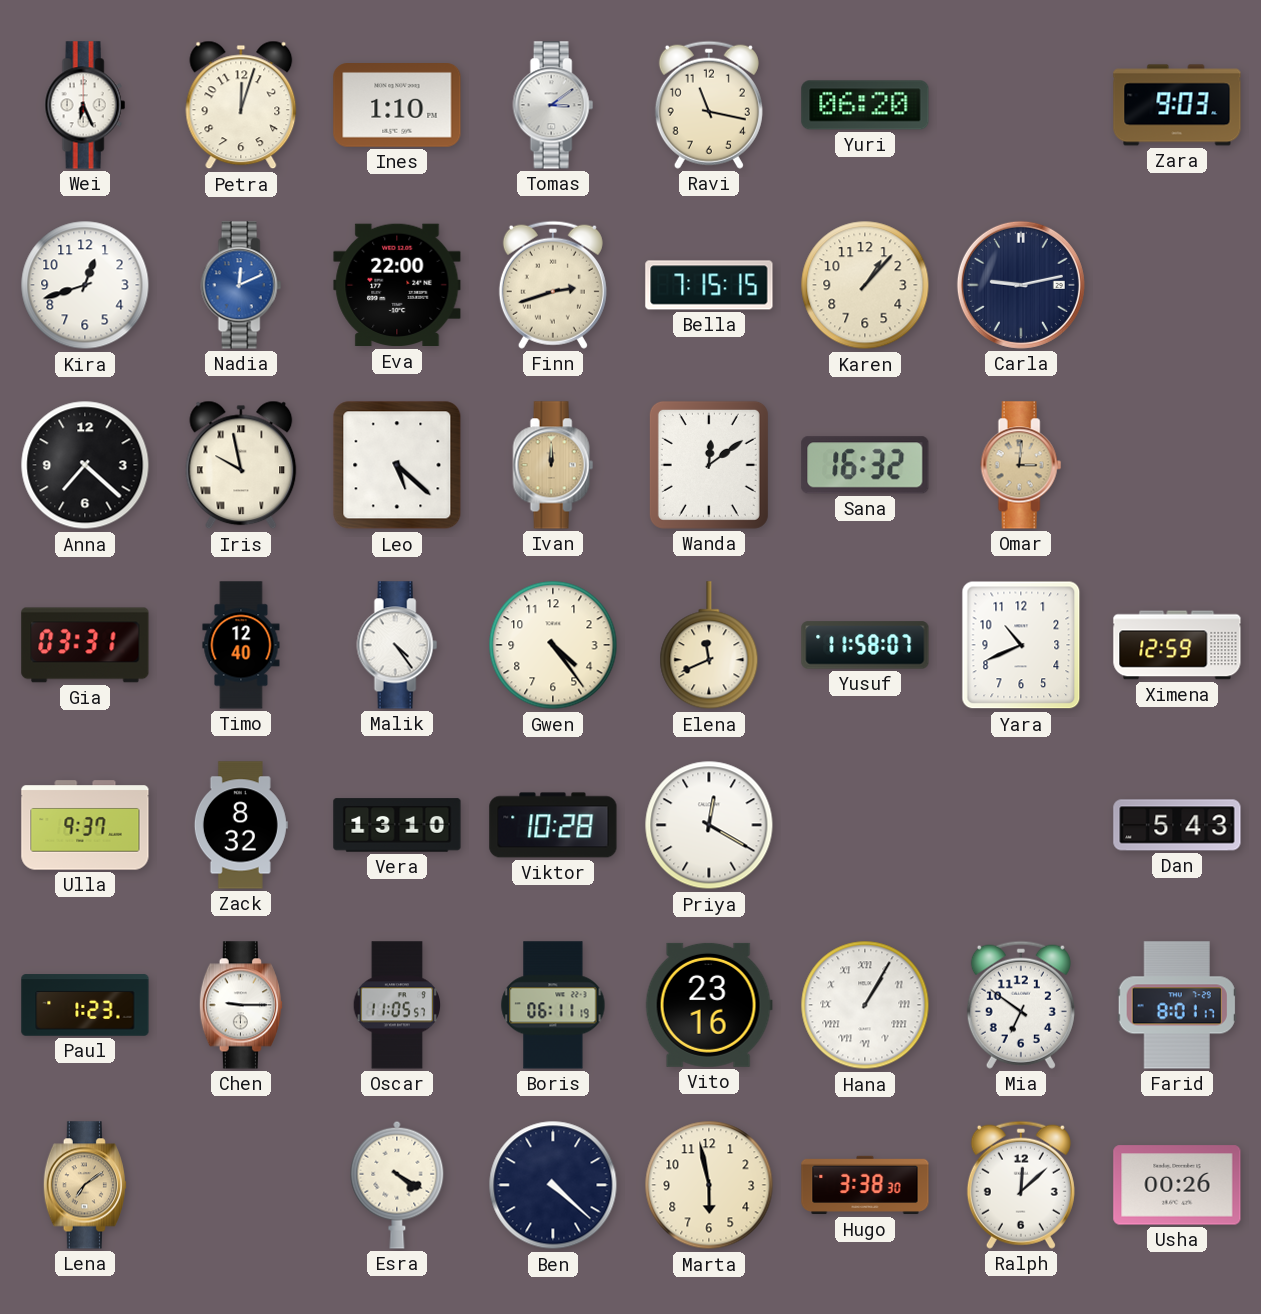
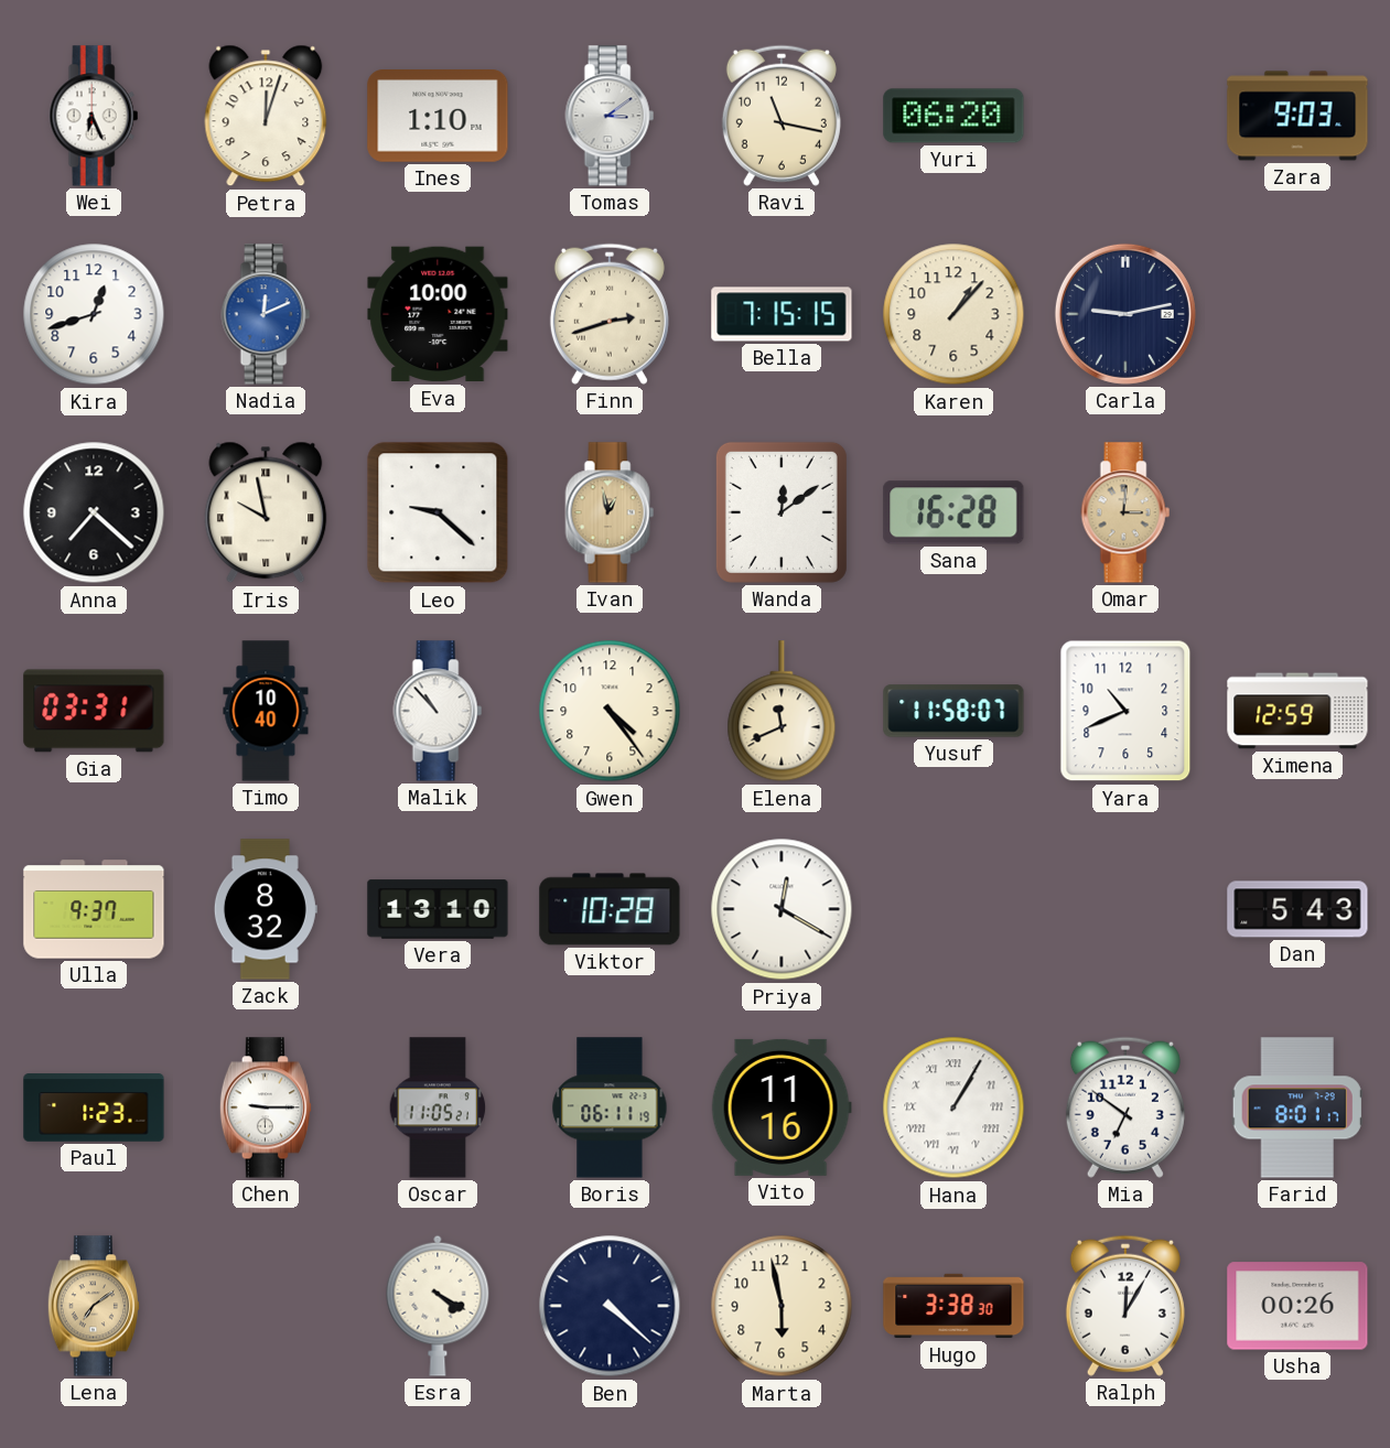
Eva: 22:00 -> 10:00
Leo: 5:22 -> 9:22
Ivan: 12:00 -> 12:58
Sana: 16:32 -> 16:28
Timo: 12:40 -> 10:40
Malik: 4:24 -> 10:53
Oscar: 11:05:57 -> 11:05:21
Vito: 23:16 -> 11:16
Ralph: 12:08 -> 12:05
